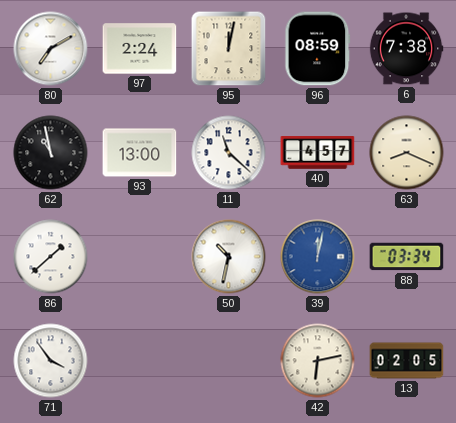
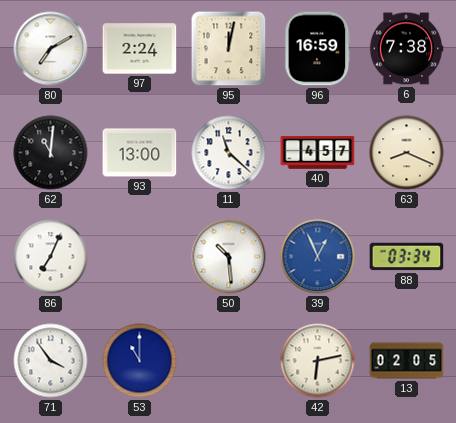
96: 08:59 -> 16:59
62: 10:58 -> 11:01
86: 1:38 -> 7:04
50: 10:32 -> 10:29
39: 12:02 -> 12:56
53: none -> 11:00
